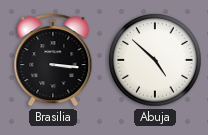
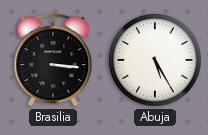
Abuja: 4:52 -> 5:25
